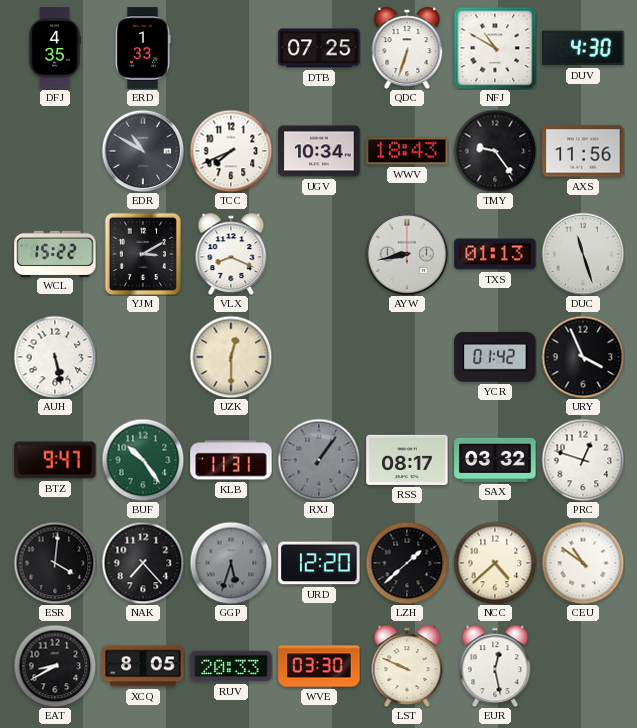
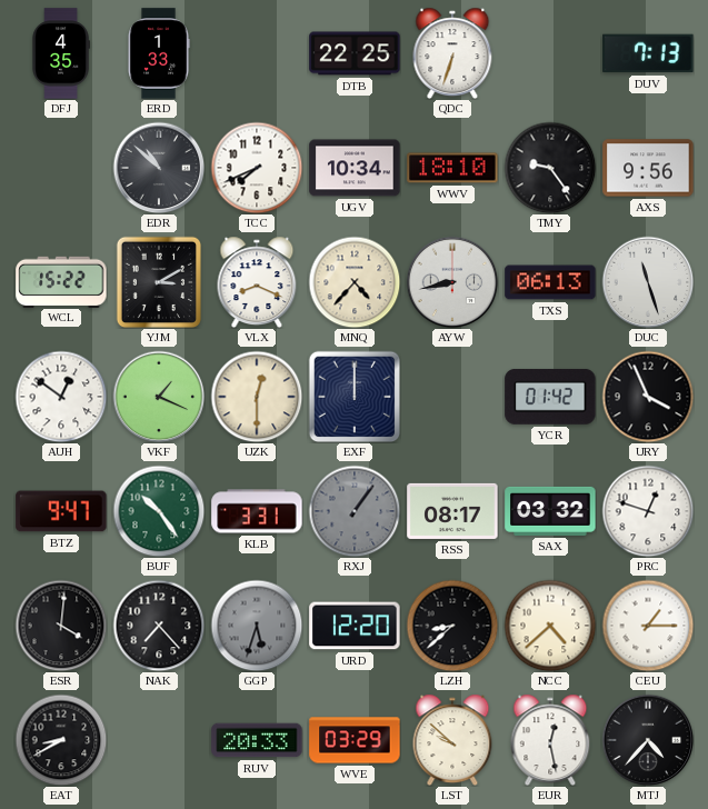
DTB: 07:25 -> 22:25
NFJ: 10:50 -> none
DUV: 4:30 -> 7:13
EDR: 10:50 -> 10:52
WWV: 18:43 -> 18:10
AXS: 11:56 -> 9:56
MNQ: none -> 4:37
TXS: 01:13 -> 06:13
AUH: 5:28 -> 12:51
VKF: none -> 1:19
EXF: none -> 12:00
KLB: 11:31 -> 3:31
LZH: 1:38 -> 8:38
CEU: 10:51 -> 1:15
XCQ: 8:05 -> none
WVE: 03:30 -> 03:29
LST: 9:49 -> 9:52
MTJ: none -> 4:37
